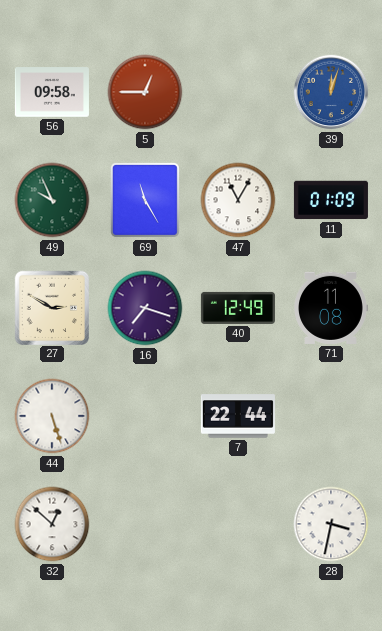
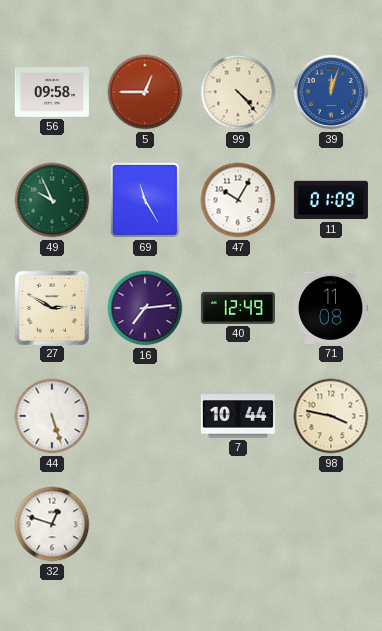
99: none -> 4:23
47: 11:05 -> 10:05
16: 7:18 -> 7:14
7: 22:44 -> 10:44
98: none -> 3:47
32: 12:52 -> 12:48
28: 3:32 -> none
